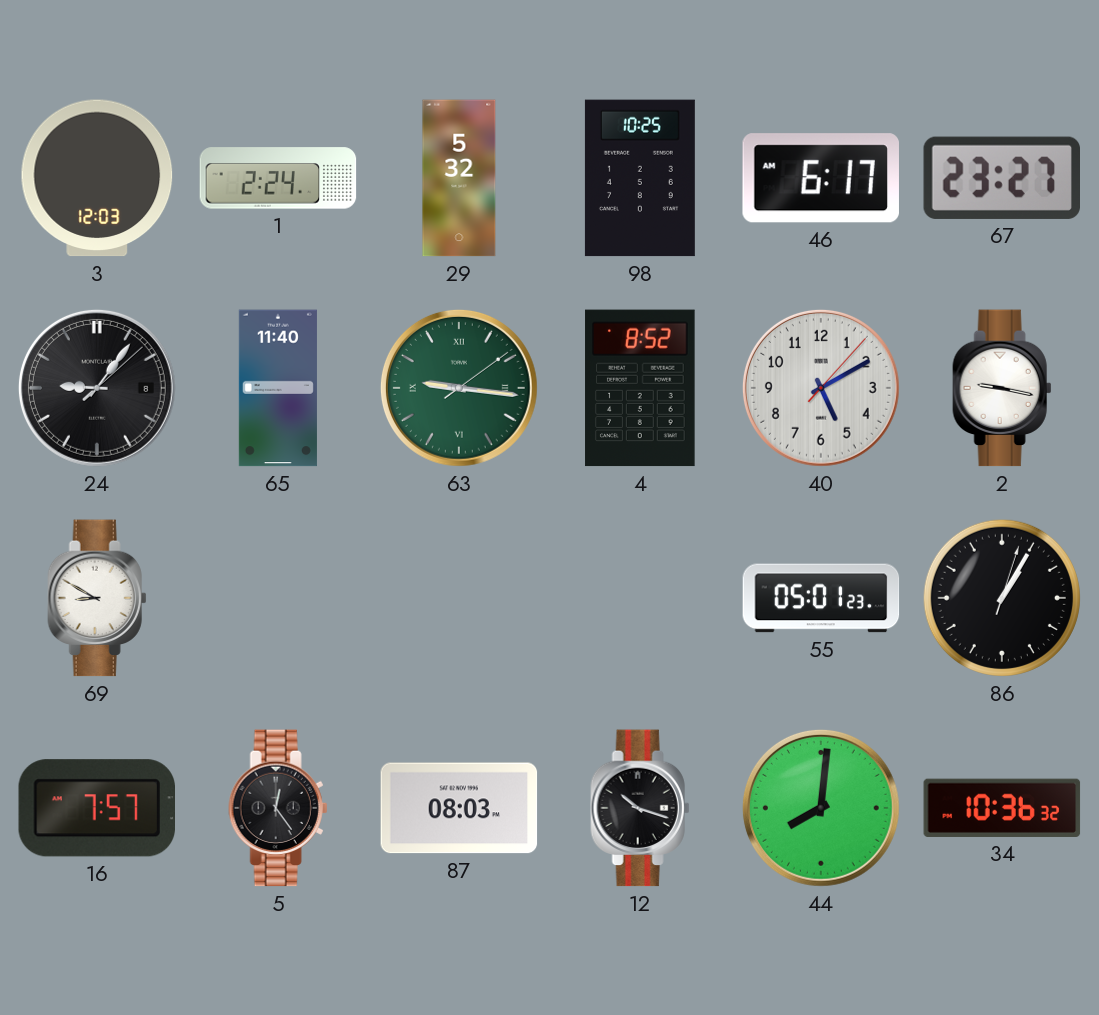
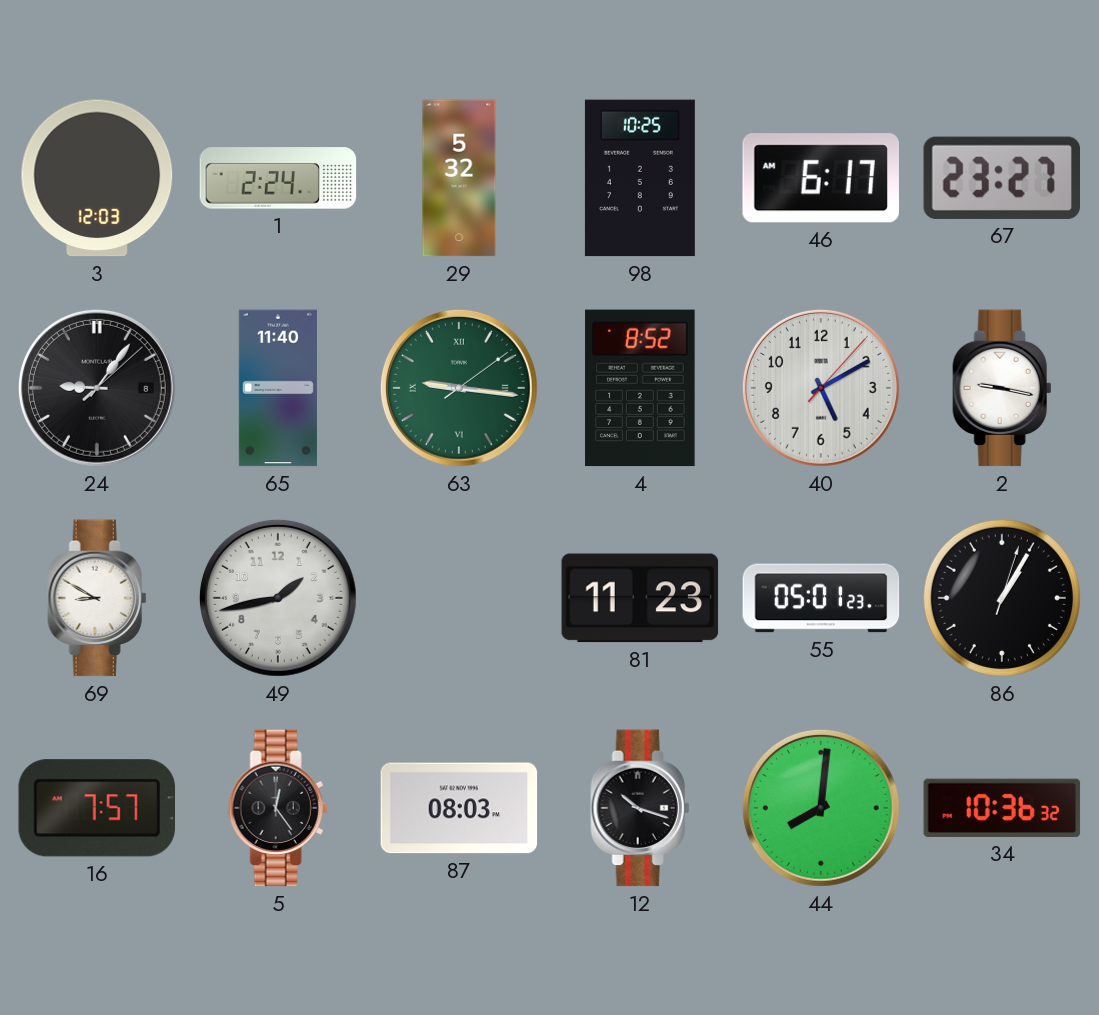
49: none -> 1:43
81: none -> 11:23
